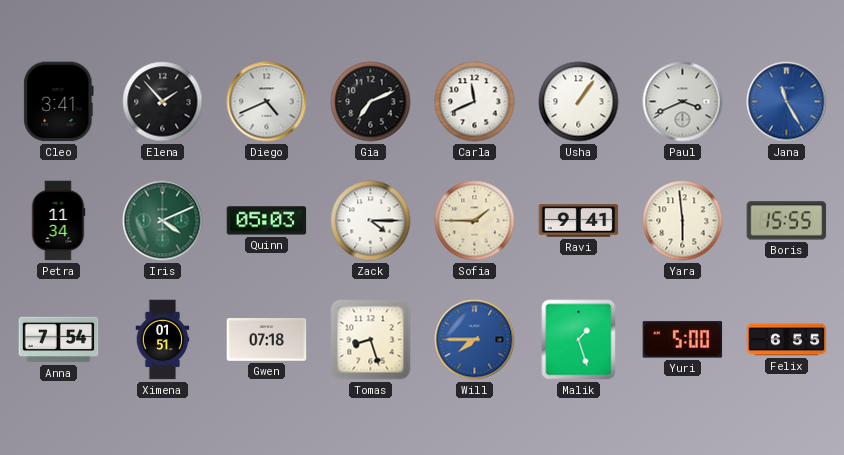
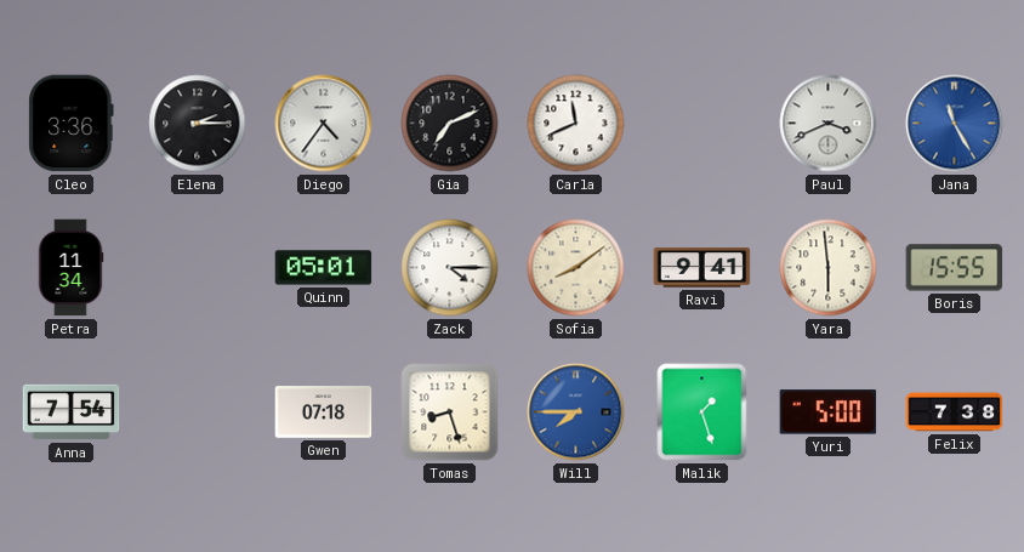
Cleo: 3:41 -> 3:36
Elena: 1:53 -> 2:15
Diego: 4:41 -> 4:36
Usha: 1:06 -> none
Iris: 4:11 -> none
Quinn: 05:03 -> 05:01
Sofia: 1:45 -> 8:09
Ximena: 01:51 -> none
Felix: 6:55 -> 7:38
